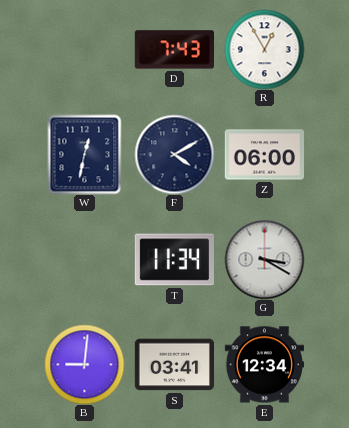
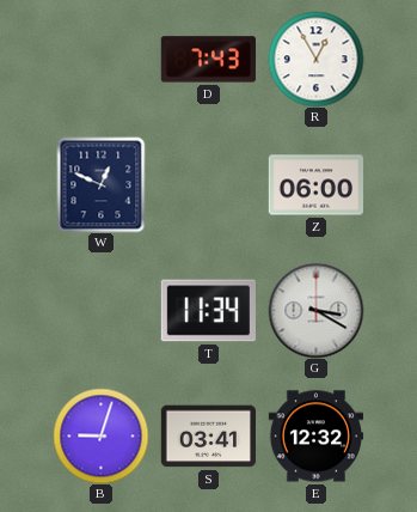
W: 12:32 -> 12:49
F: 4:10 -> none
B: 9:01 -> 9:03
E: 12:34 -> 12:32
